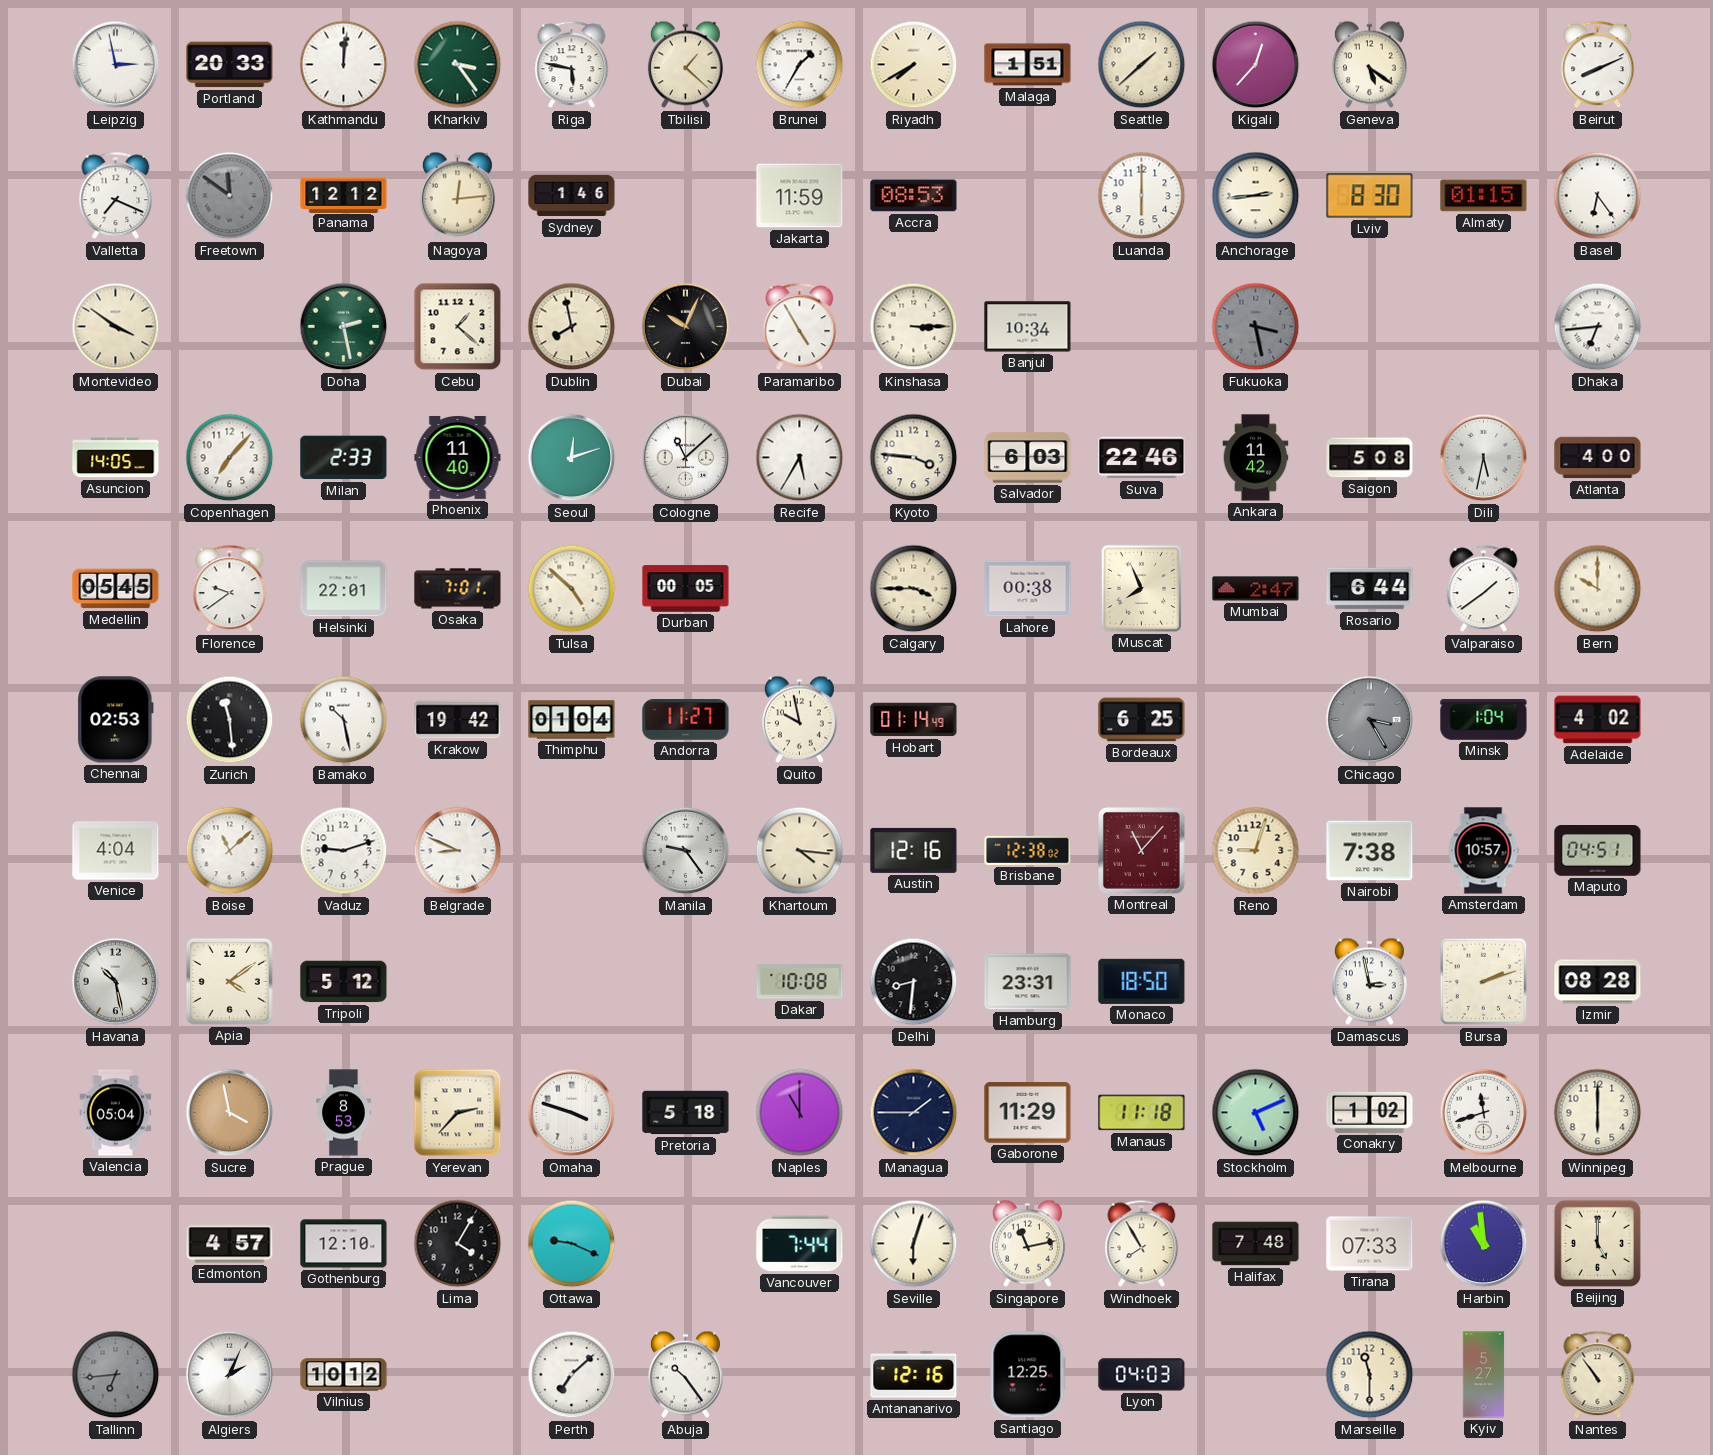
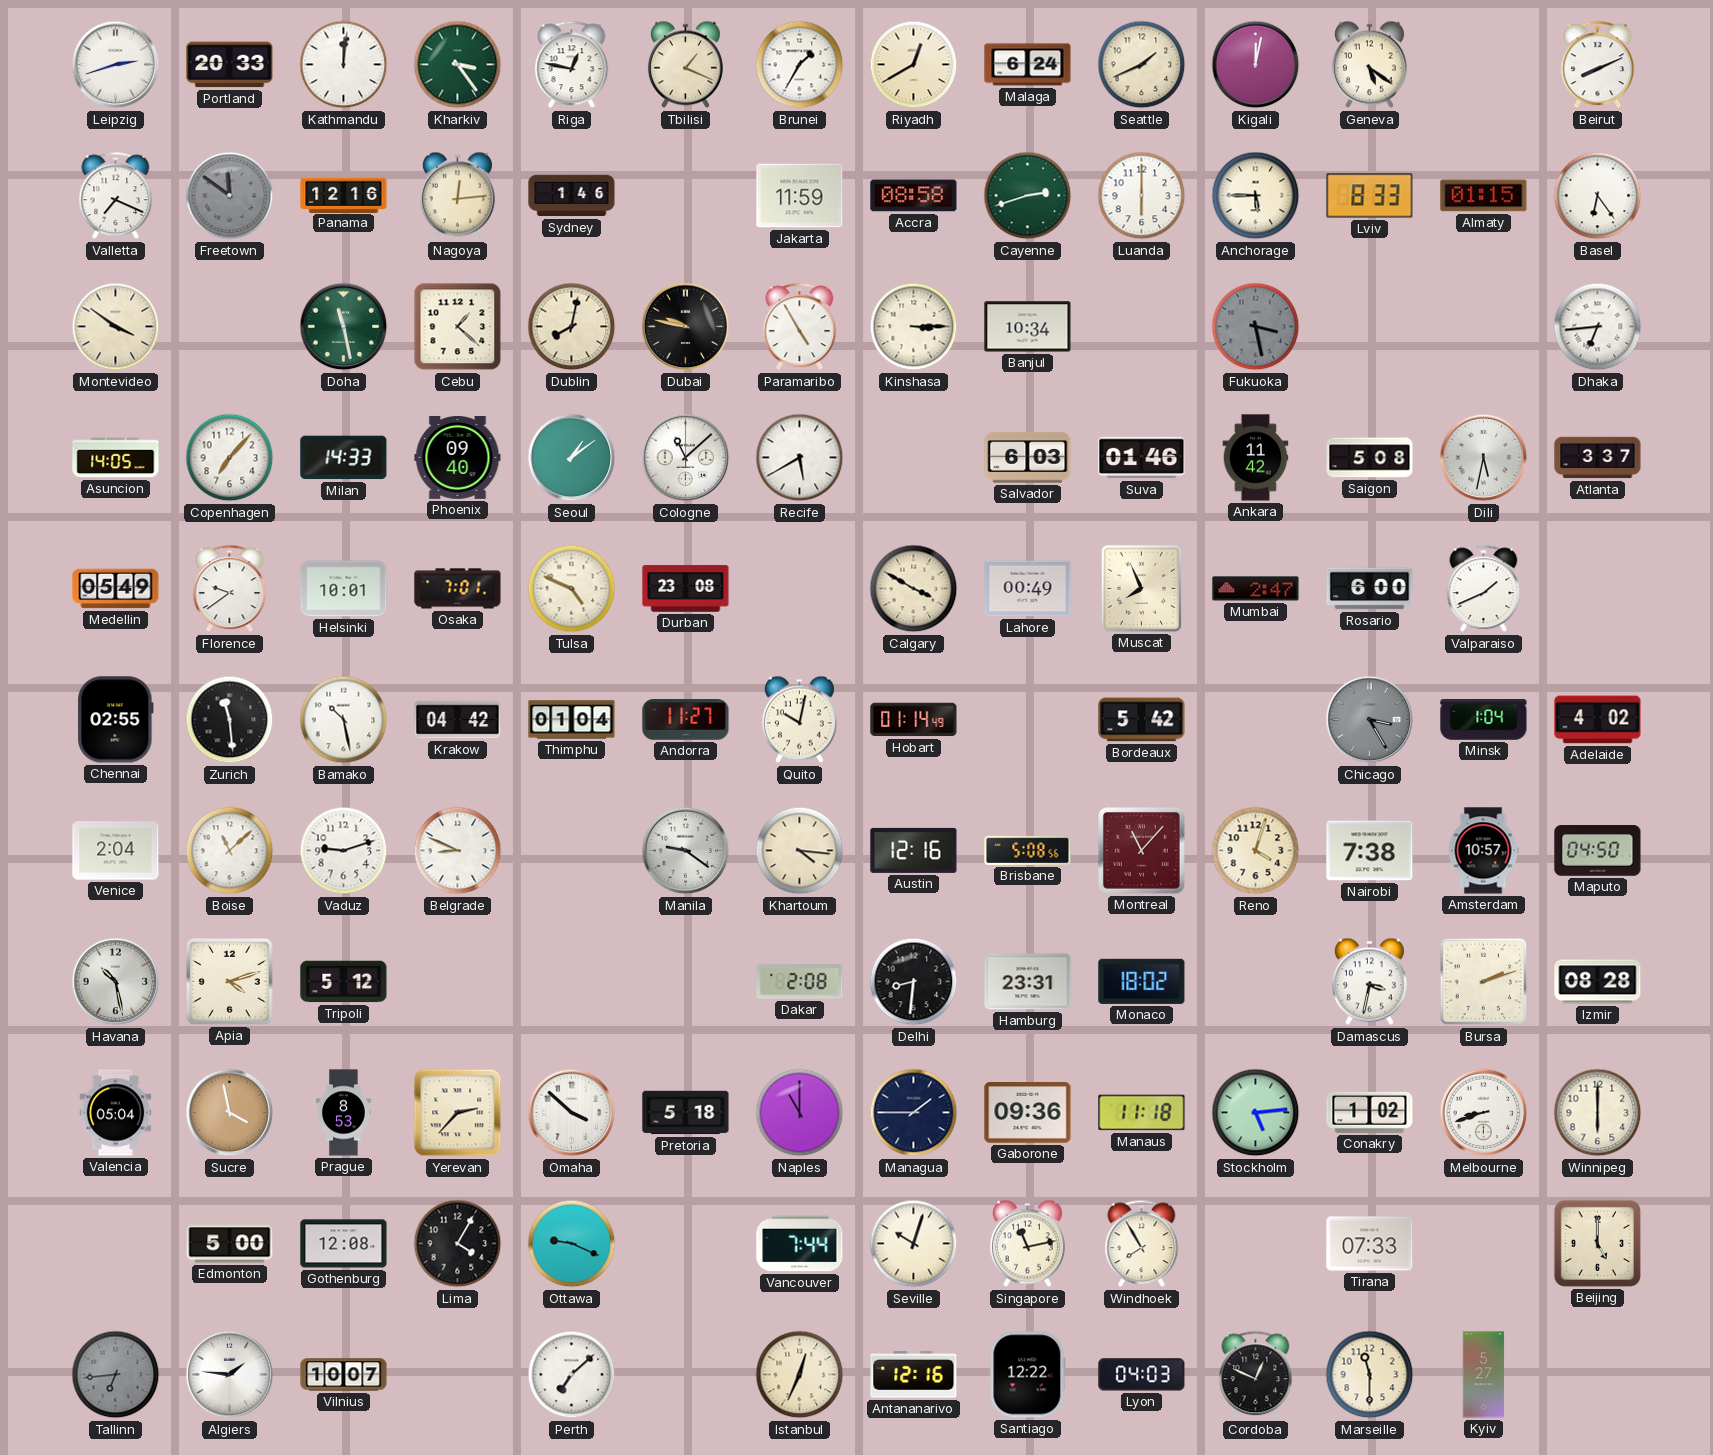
Leipzig: 2:58 -> 2:42
Riga: 5:47 -> 12:47
Tbilisi: 1:22 -> 1:19
Riyadh: 7:40 -> 12:40
Malaga: 1:51 -> 6:24
Seattle: 1:38 -> 1:41
Kigali: 12:37 -> 12:02
Panama: 12:12 -> 12:16
Accra: 08:53 -> 08:58
Cayenne: none -> 2:42
Anchorage: 2:44 -> 5:45
Lviv: 8:30 -> 8:33
Doha: 2:28 -> 11:28
Dublin: 7:58 -> 8:02
Dubai: 10:04 -> 9:47
Milan: 2:33 -> 14:33
Phoenix: 11:40 -> 09:40
Seoul: 12:12 -> 1:09
Recife: 5:35 -> 5:40
Kyoto: 3:46 -> none
Suva: 22:46 -> 01:46
Atlanta: 4:00 -> 3:37
Medellin: 05:45 -> 05:49
Helsinki: 22:01 -> 10:01
Tulsa: 4:52 -> 4:49
Durban: 00:05 -> 23:08
Calgary: 3:45 -> 3:50
Lahore: 00:38 -> 00:49
Rosario: 6:44 -> 6:00
Valparaiso: 1:39 -> 1:41
Bern: 10:00 -> none
Chennai: 02:53 -> 02:55
Krakow: 19:42 -> 04:42
Quito: 9:58 -> 10:02
Bordeaux: 6:25 -> 5:42
Venice: 4:04 -> 2:04
Manila: 9:24 -> 9:21
Brisbane: 12:38 -> 5:08
Reno: 9:03 -> 4:03
Maputo: 04:51 -> 04:50
Apia: 4:09 -> 4:12
Dakar: 10:08 -> 2:08
Monaco: 18:50 -> 18:02
Damascus: 2:58 -> 3:32
Omaha: 3:48 -> 3:52
Gaborone: 11:29 -> 09:36
Stockholm: 5:11 -> 5:14
Melbourne: 11:42 -> 8:42
Edmonton: 4:57 -> 5:00
Gothenburg: 12:10 -> 12:08
Seville: 6:03 -> 10:03
Halifax: 7:48 -> none
Harbin: 10:59 -> none
Algiers: 2:04 -> 1:46
Vilnius: 10:12 -> 10:07
Abuja: 10:24 -> none
Istanbul: none -> 12:34
Santiago: 12:25 -> 12:22
Cordoba: none -> 12:49
Nantes: 10:54 -> none
